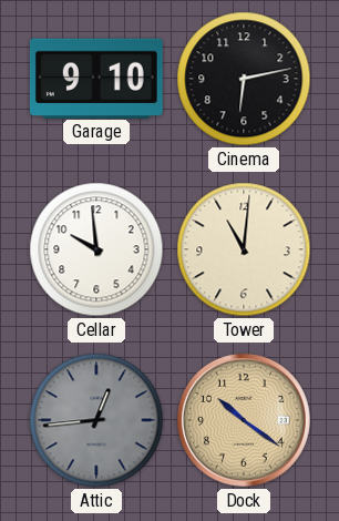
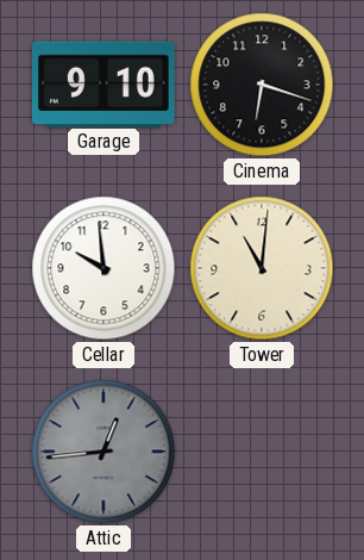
Cinema: 6:13 -> 6:18
Dock: 10:21 -> none
